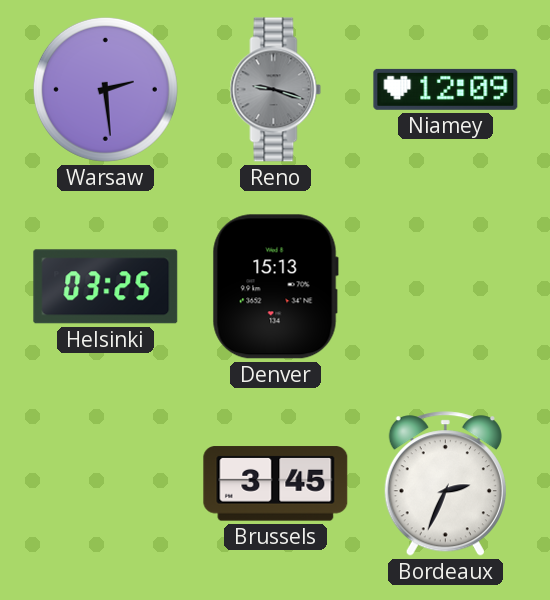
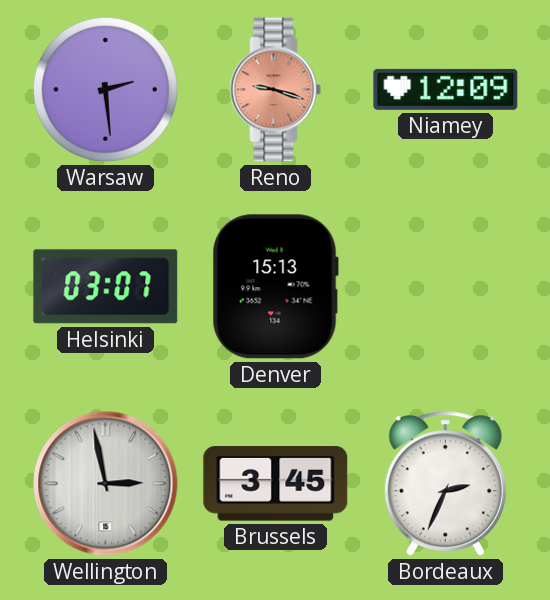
Reno dial: grey -> salmon
Helsinki: 03:25 -> 03:07
Wellington: none -> 2:58
